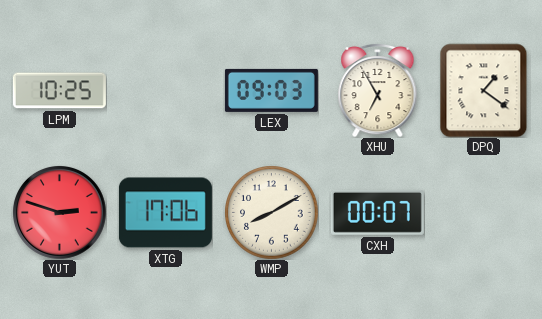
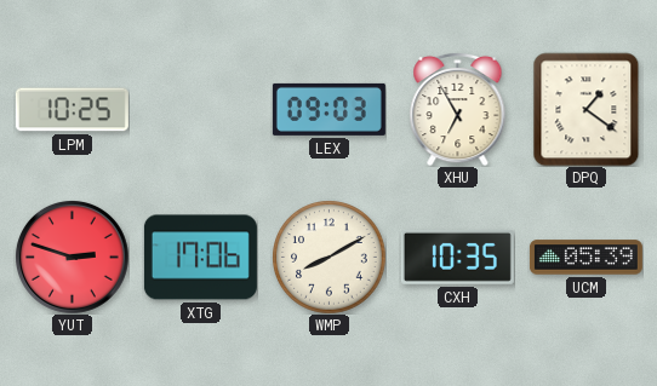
CXH: 00:07 -> 10:35
UCM: none -> 05:39
